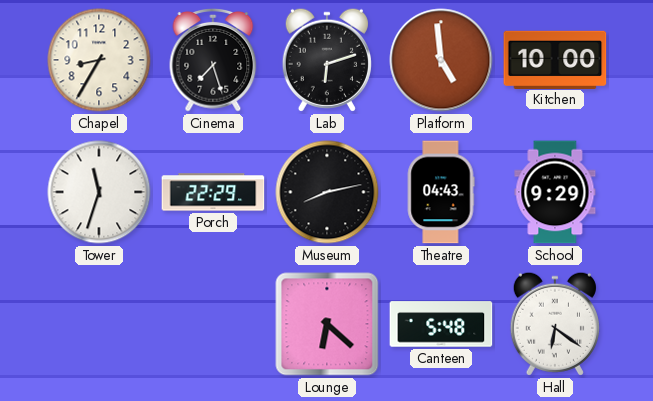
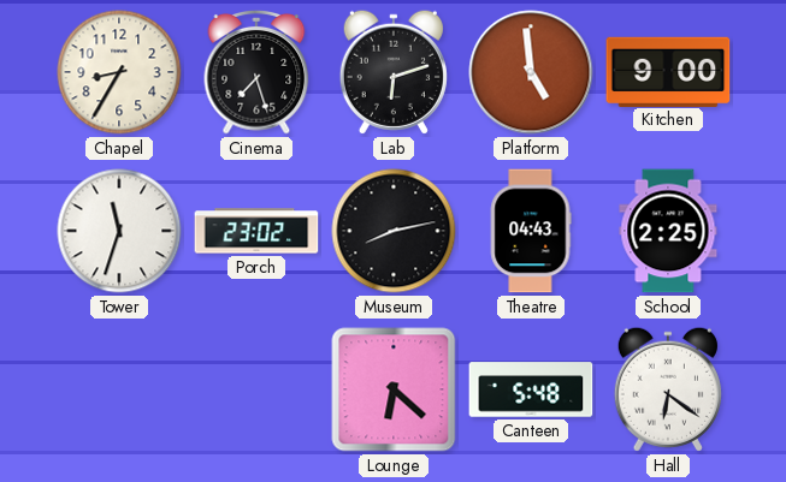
Kitchen: 10:00 -> 9:00
Porch: 22:29 -> 23:02
School: 9:29 -> 2:25
